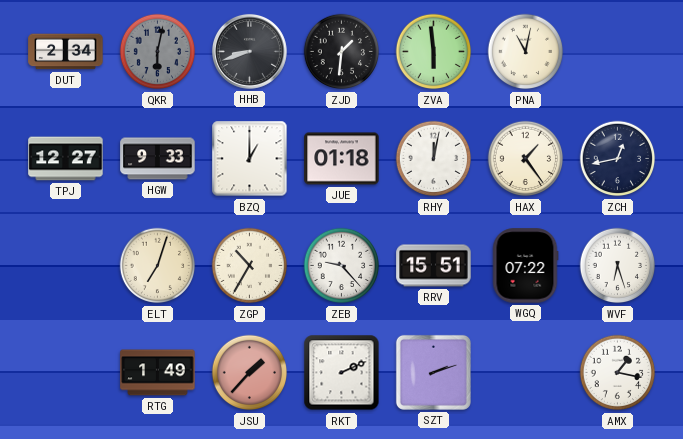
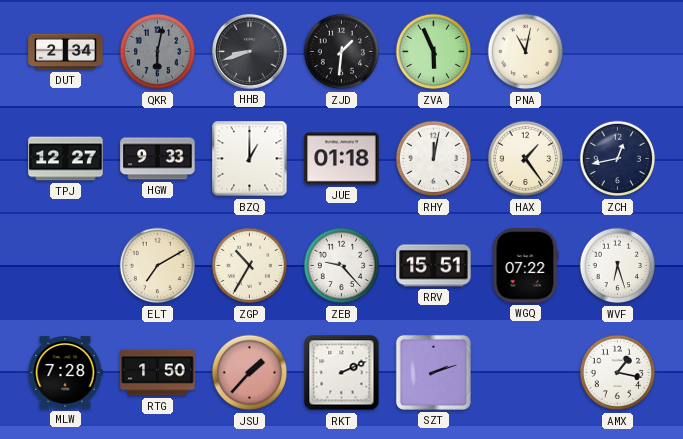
ZVA: 5:59 -> 5:56
ELT: 7:03 -> 7:10
MLW: none -> 7:28
RTG: 1:49 -> 1:50
